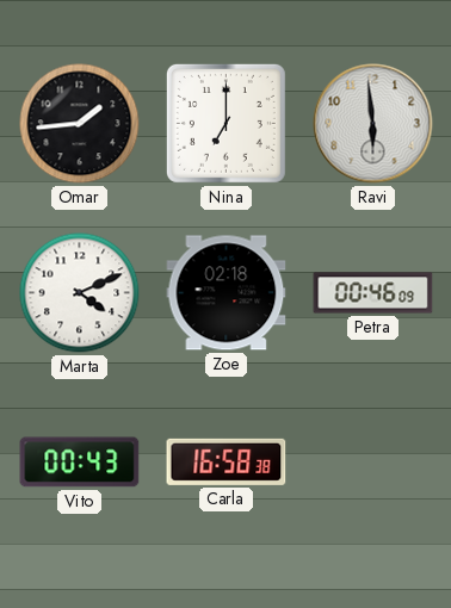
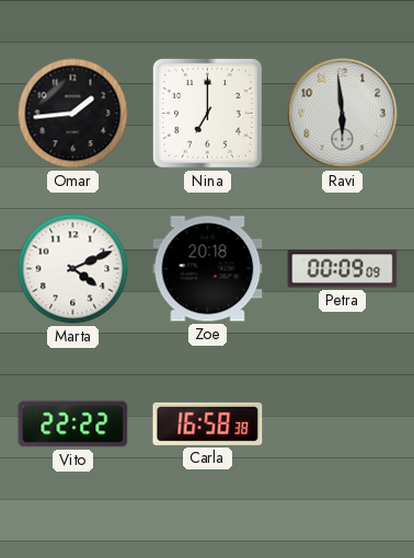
Zoe: 02:18 -> 20:18
Petra: 00:46 -> 00:09
Vito: 00:43 -> 22:22
